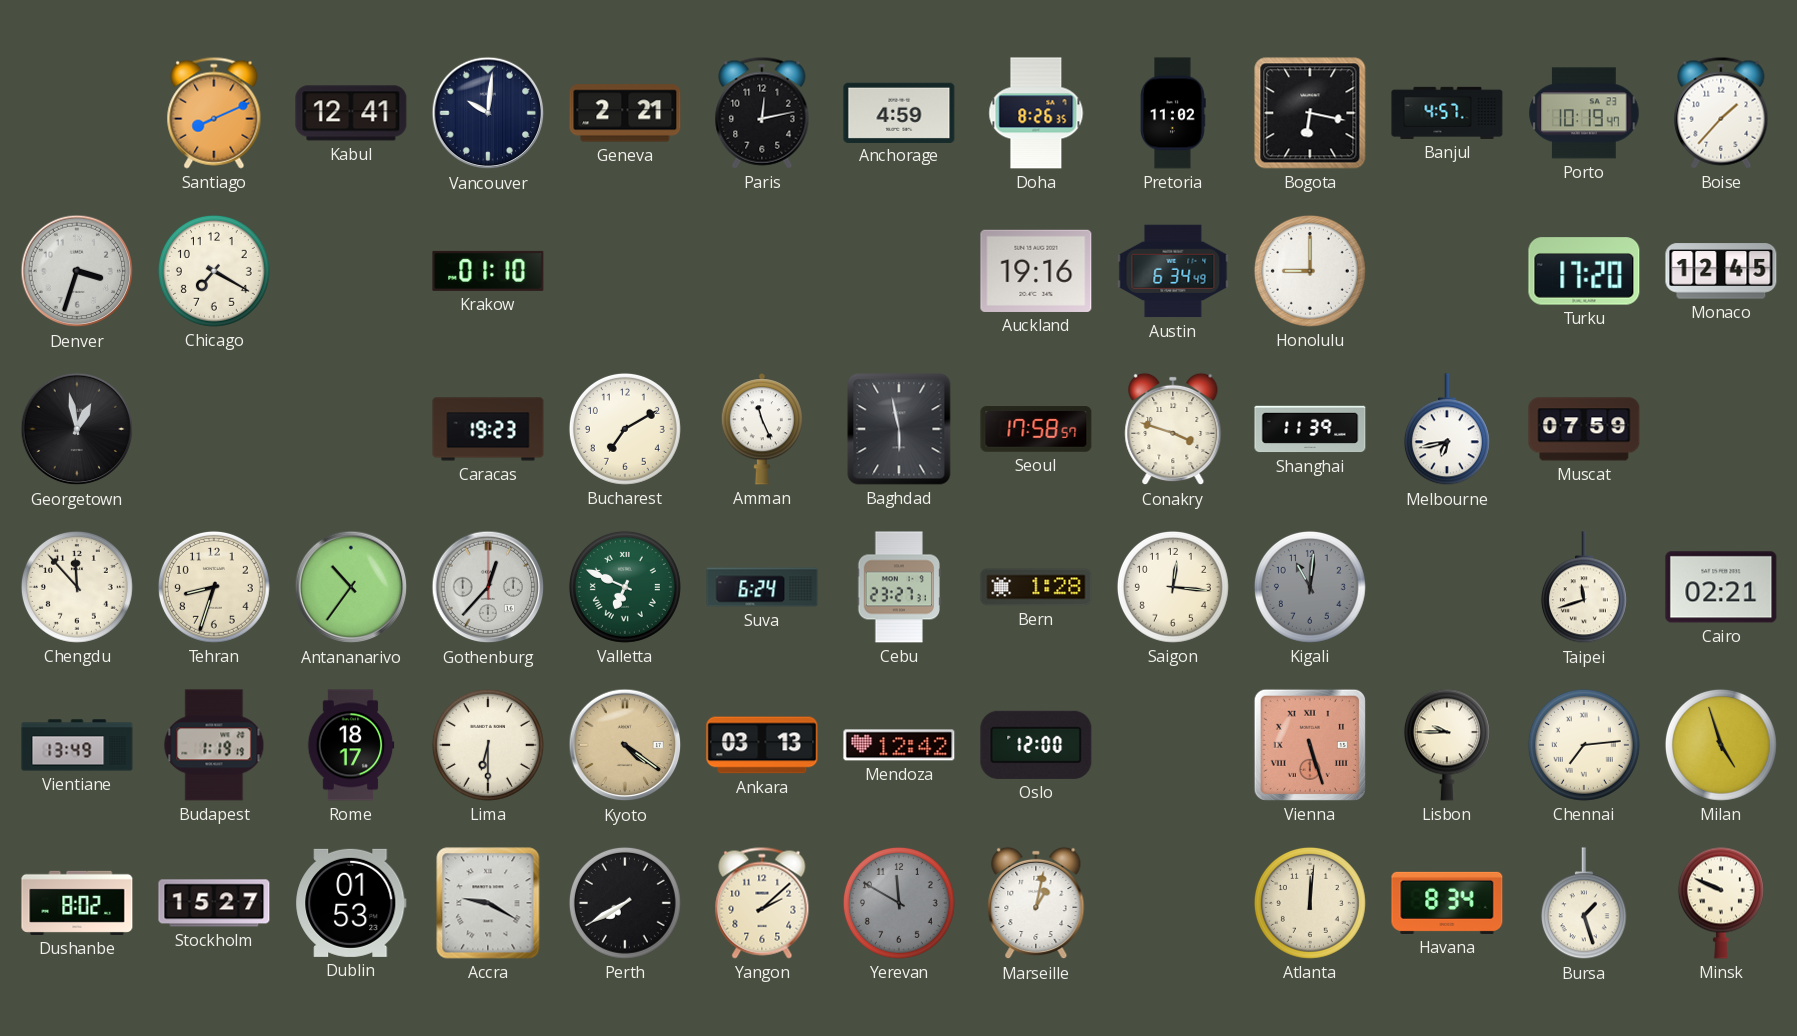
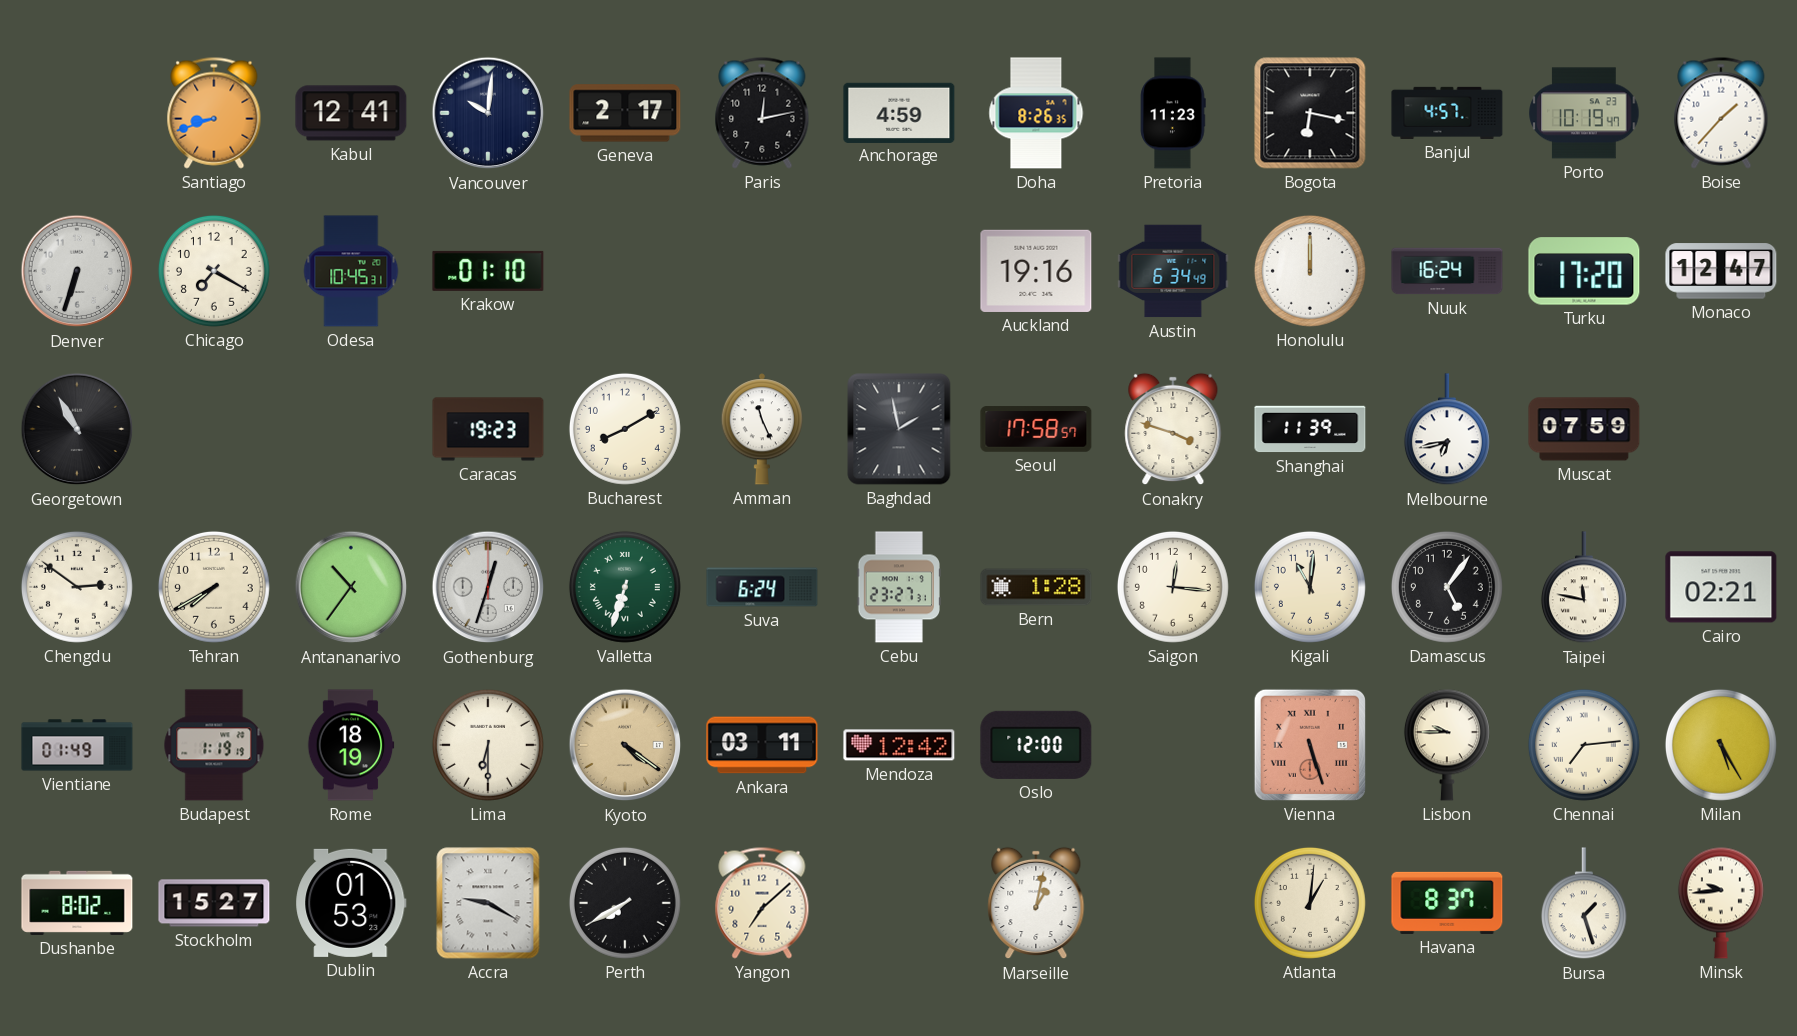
Santiago: 8:11 -> 8:42
Geneva: 2:21 -> 2:17
Pretoria: 11:02 -> 11:23
Denver: 3:33 -> 6:33
Odesa: none -> 10:45
Honolulu: 9:00 -> 12:00
Nuuk: none -> 16:24
Monaco: 12:45 -> 12:47
Georgetown: 12:58 -> 10:55
Bucharest: 7:10 -> 8:10
Baghdad: 5:58 -> 1:58
Chengdu: 11:53 -> 2:51
Tehran: 8:33 -> 7:40
Gothenburg: 12:37 -> 12:33
Valletta: 6:49 -> 6:33
Kigali dial: grey -> cream
Damascus: none -> 5:06
Taipei: 11:42 -> 11:47
Vientiane: 13:49 -> 01:49
Rome: 18:17 -> 18:19
Ankara: 03:13 -> 03:11
Milan: 4:57 -> 5:25
Yangon: 2:08 -> 7:08
Yerevan: 11:50 -> none
Atlanta: 12:01 -> 1:01
Havana: 8:34 -> 8:37
Minsk: 9:49 -> 9:44
